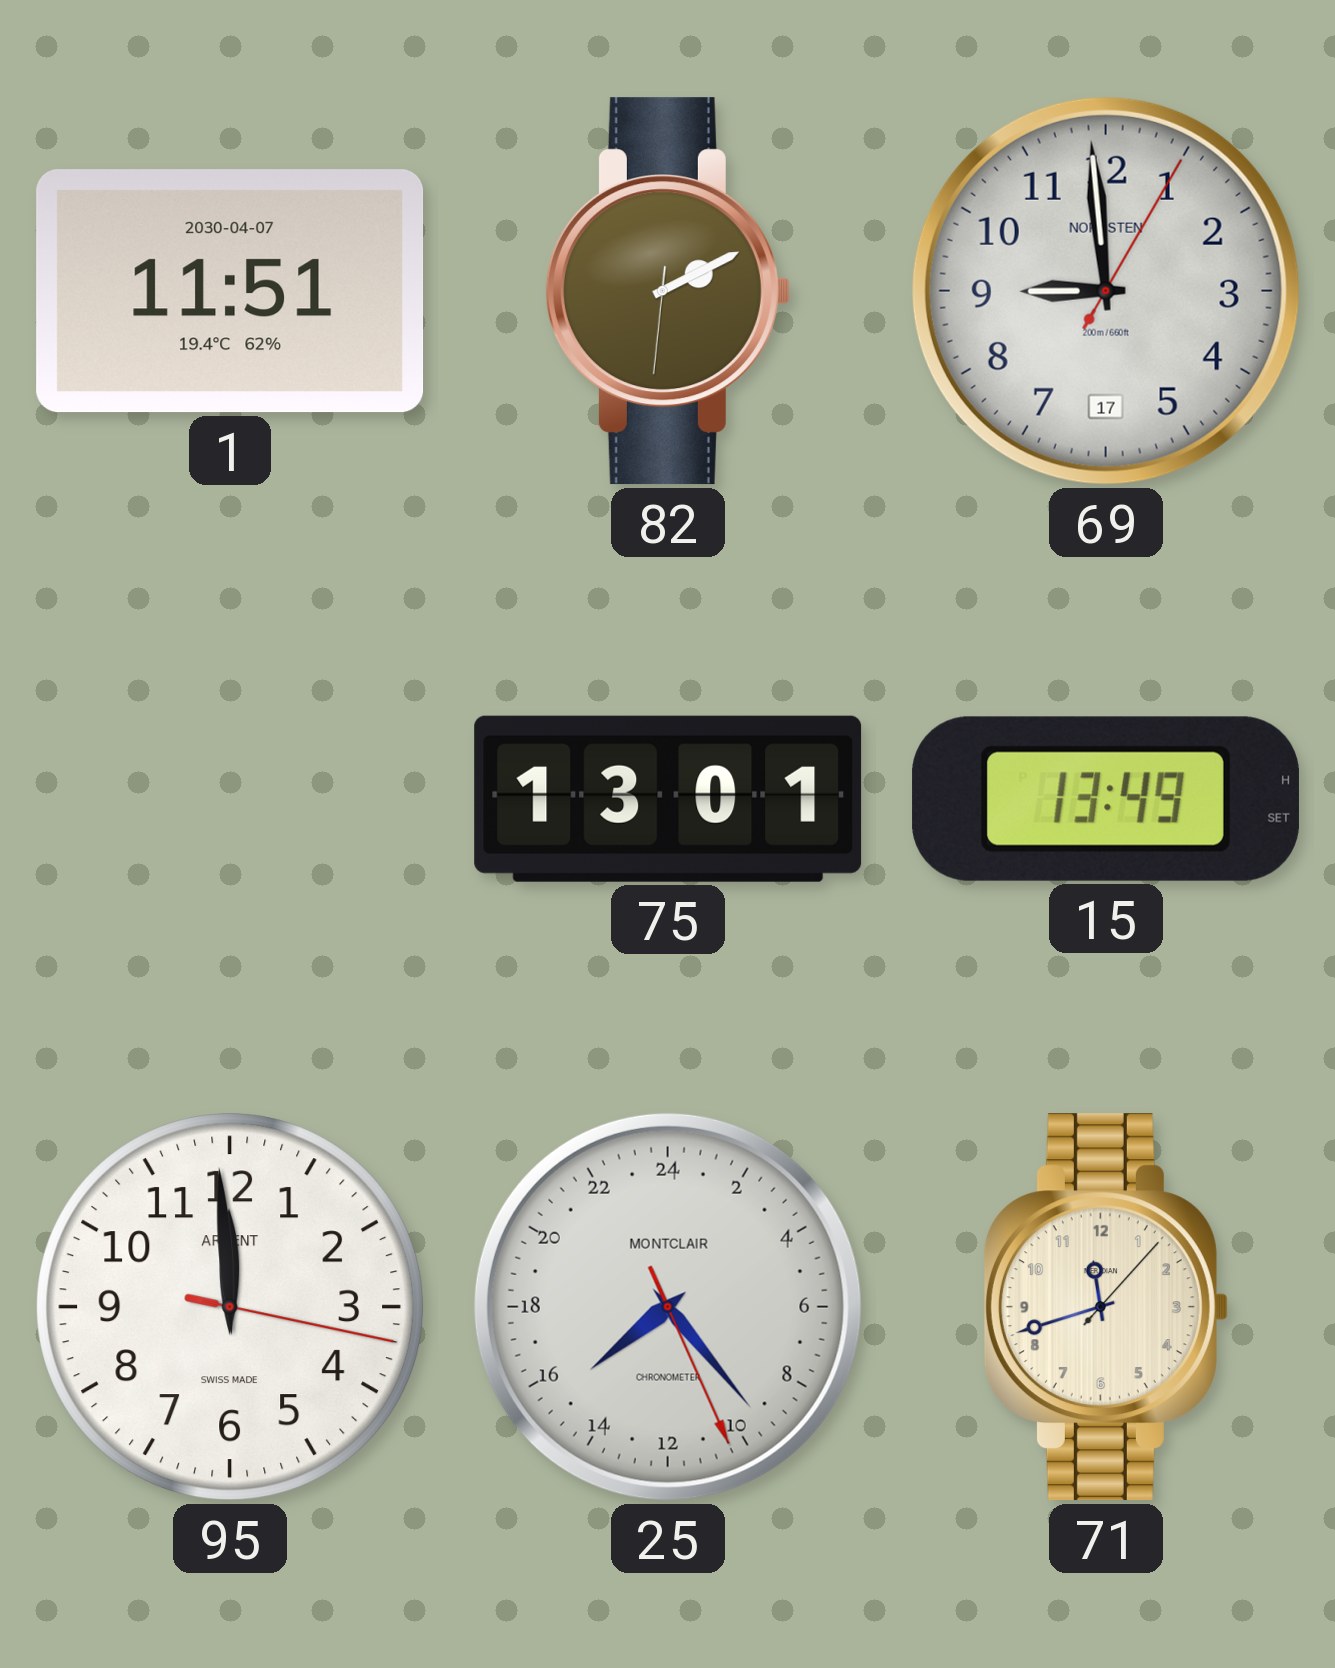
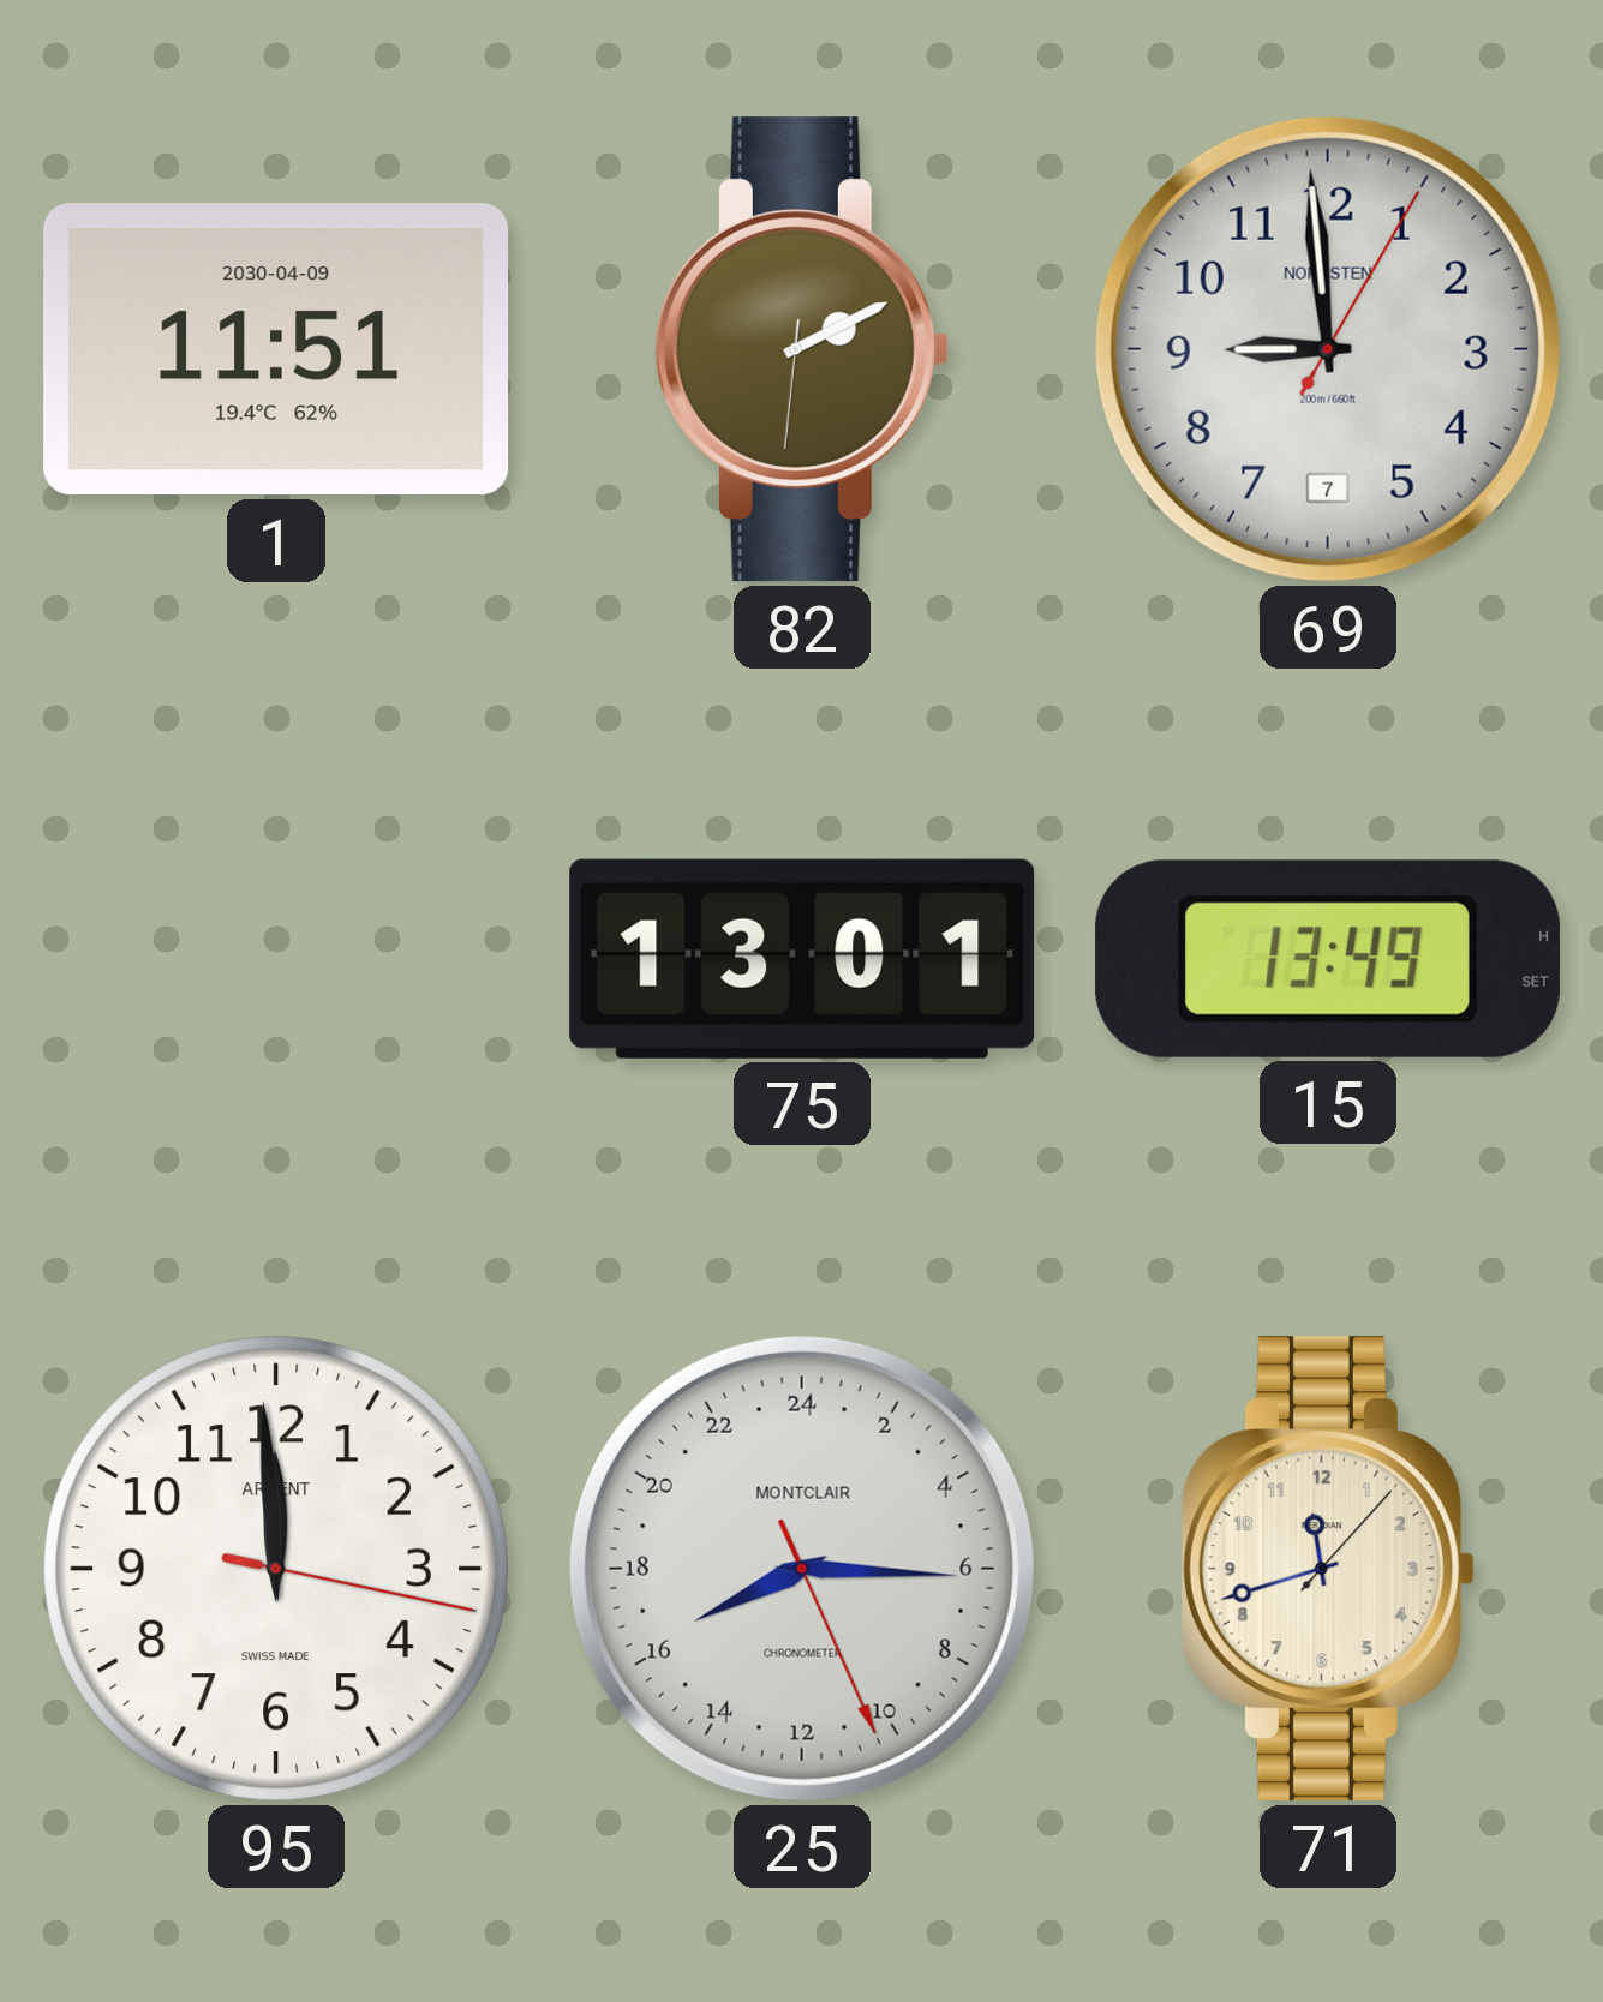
1 date: 2030-04-07 -> 2030-04-09
69 date: 17 -> 7
25: 15:23 -> 16:15
